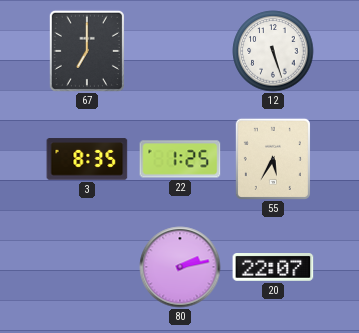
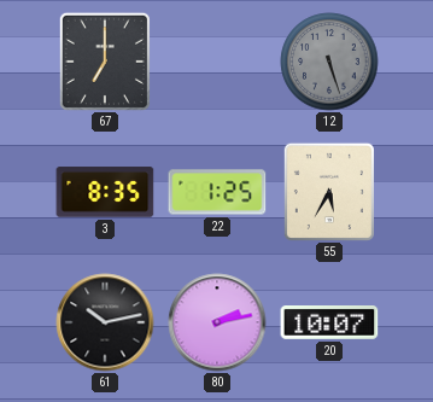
12 dial: white -> grey
61: none -> 10:13
20: 22:07 -> 10:07
